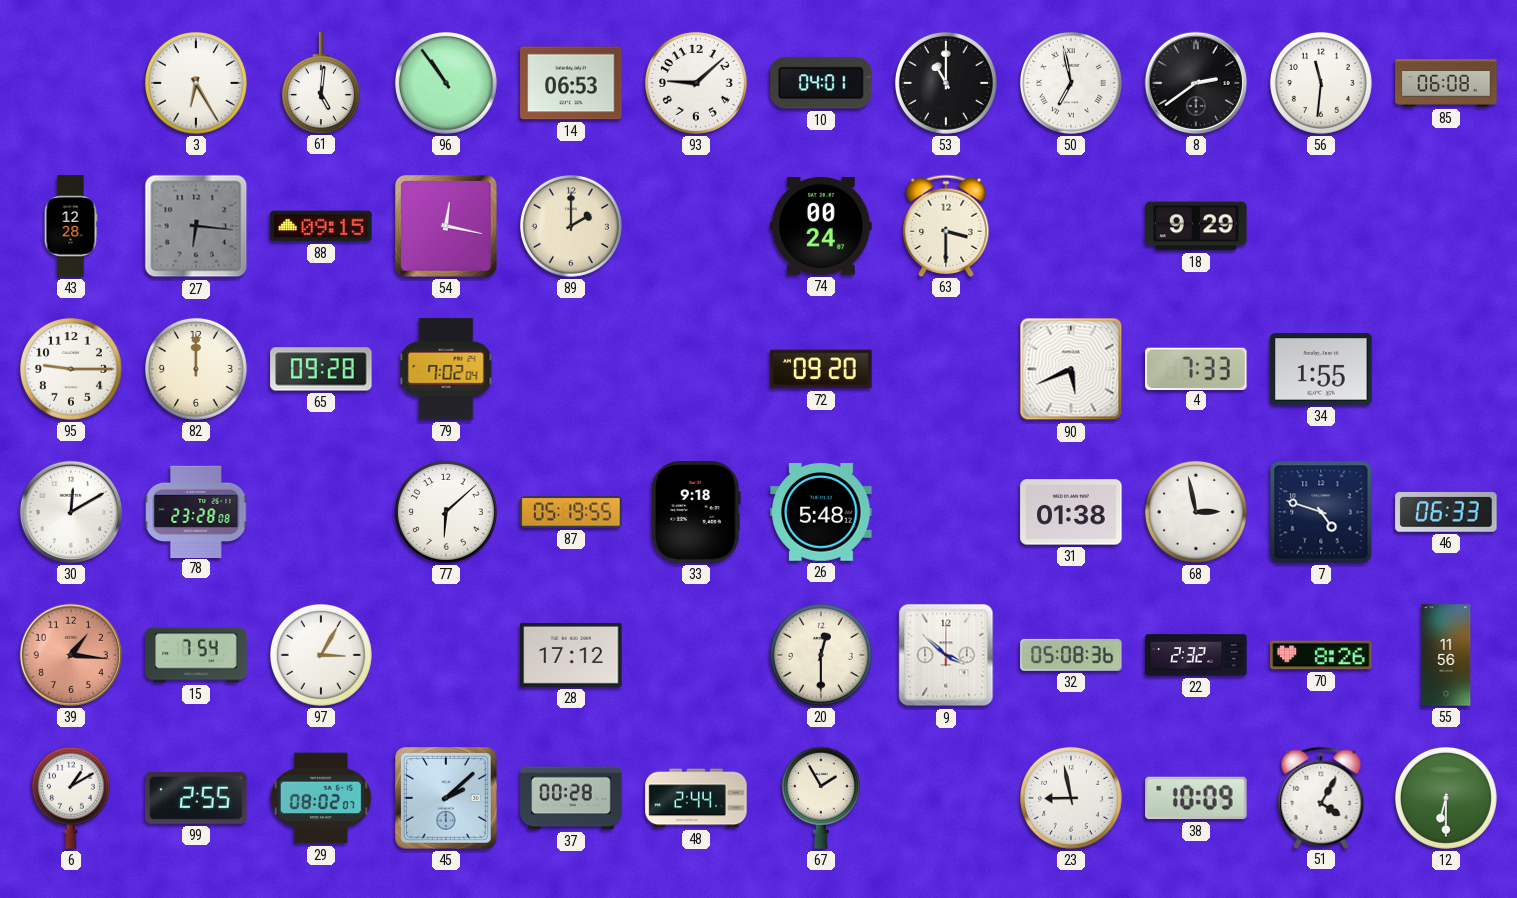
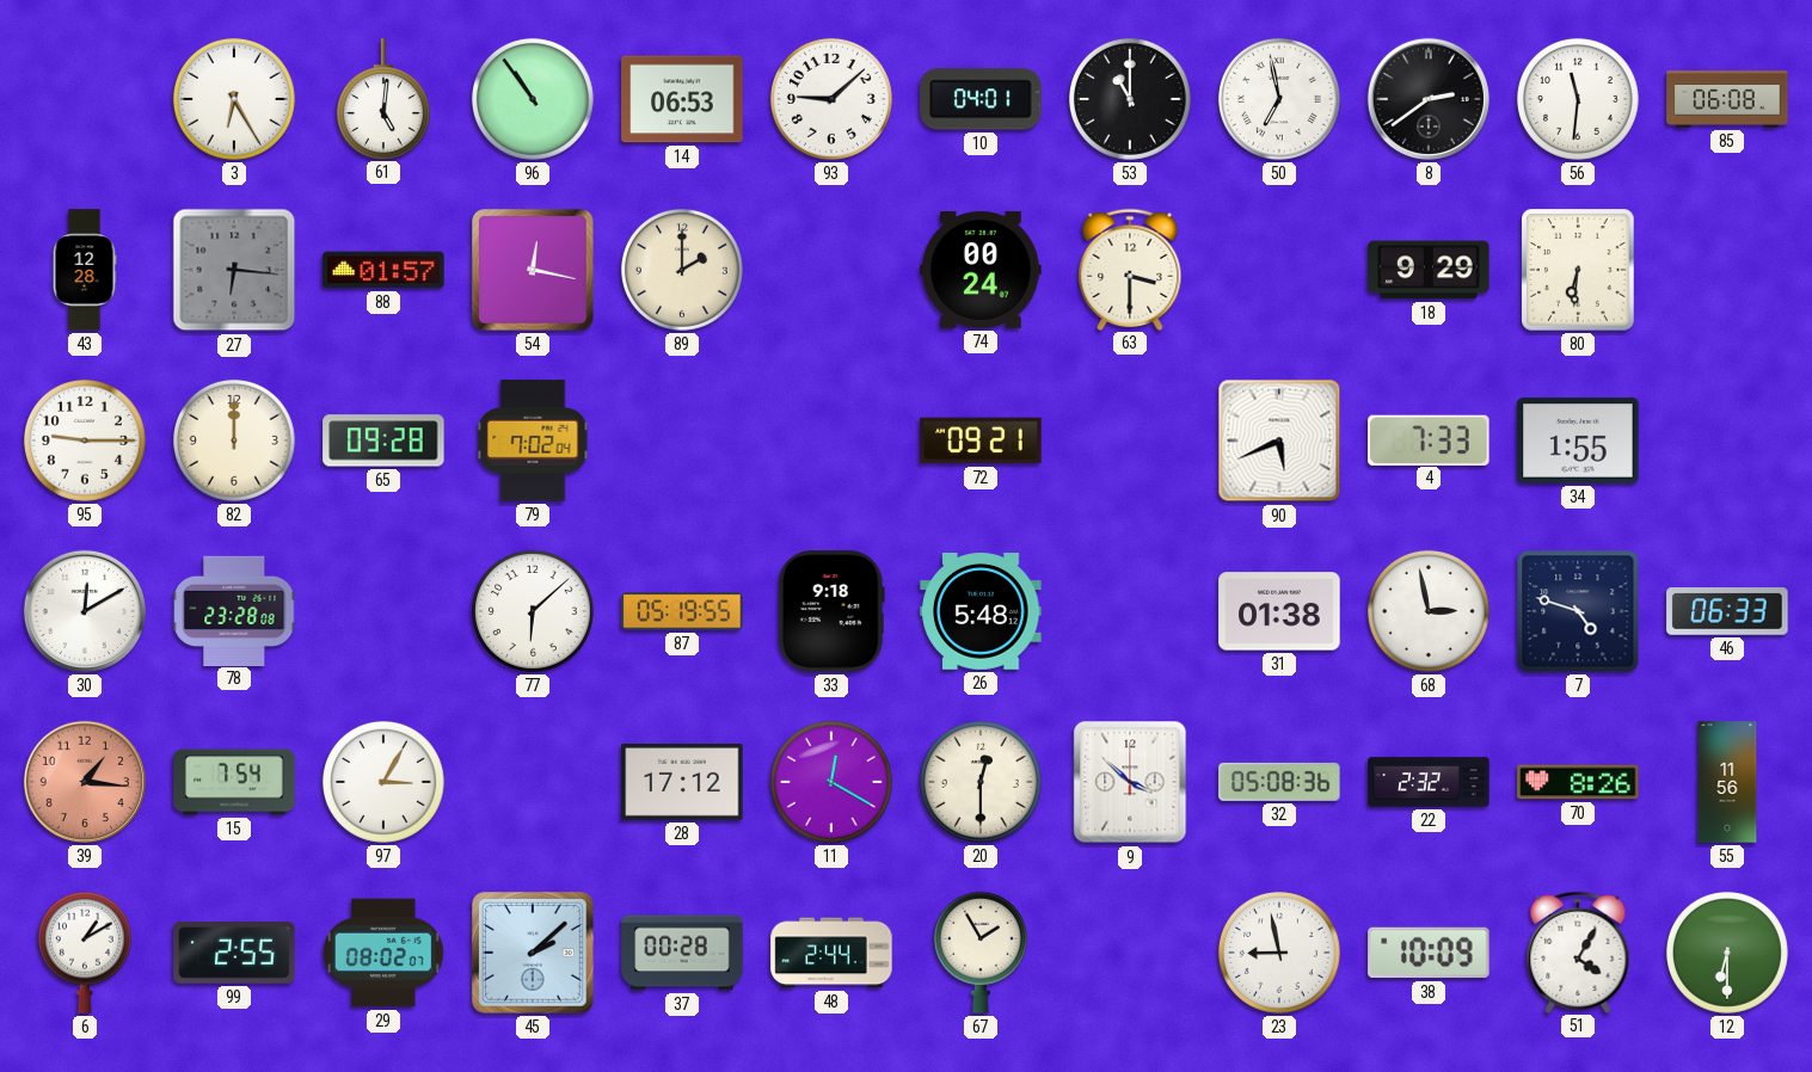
88: 09:15 -> 01:57
80: none -> 6:31
72: 09:20 -> 09:21
11: none -> 12:20
